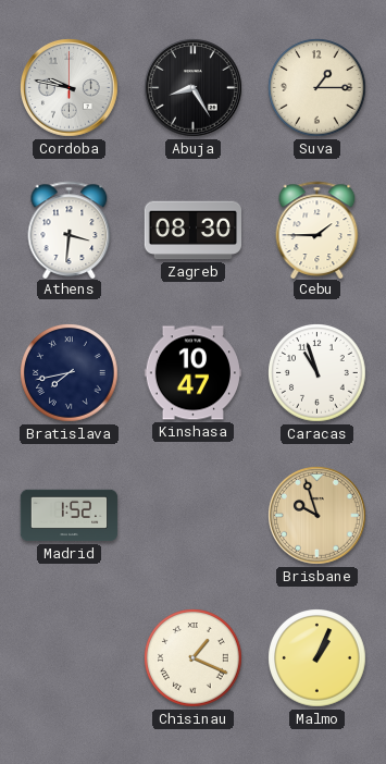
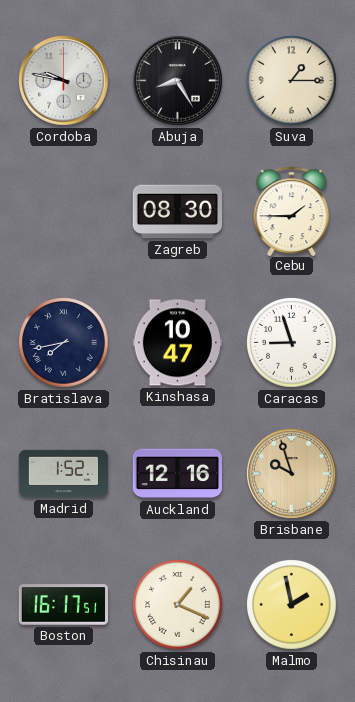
Athens: 3:31 -> none
Caracas: 10:57 -> 8:57
Auckland: none -> 12:16
Boston: none -> 16:17
Malmo: 1:04 -> 1:58
